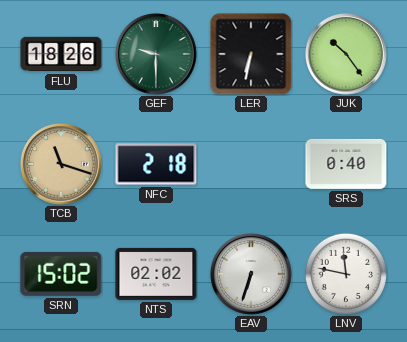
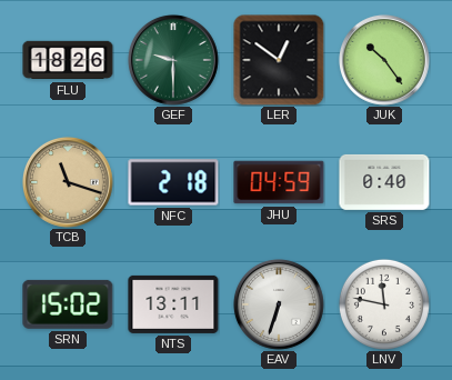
LER: 6:32 -> 12:51
JHU: none -> 04:59
NTS: 02:02 -> 13:11
